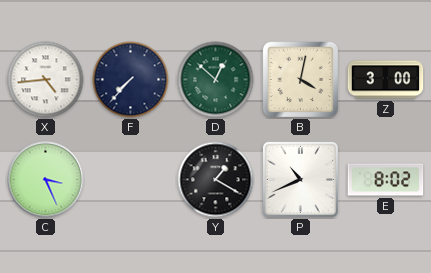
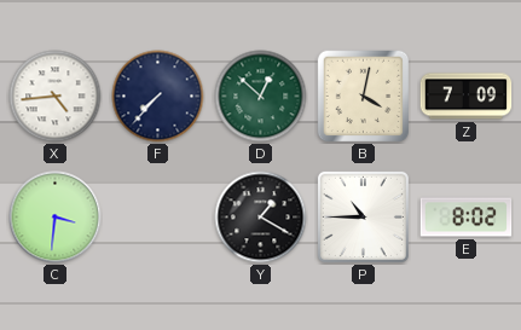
Z: 3:00 -> 7:09
C: 3:26 -> 3:31
P: 10:41 -> 10:45
